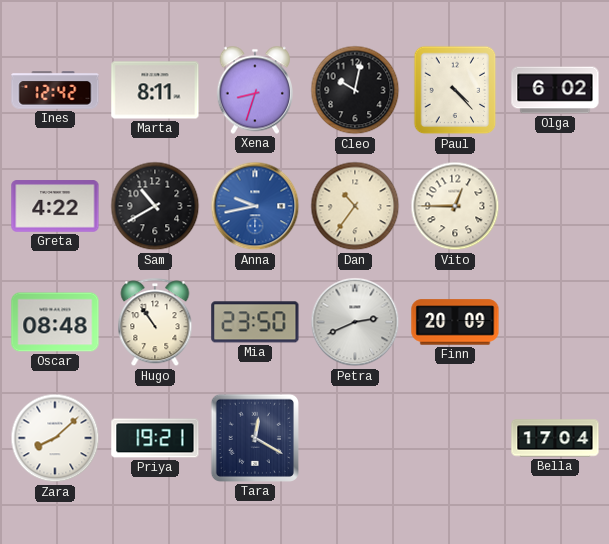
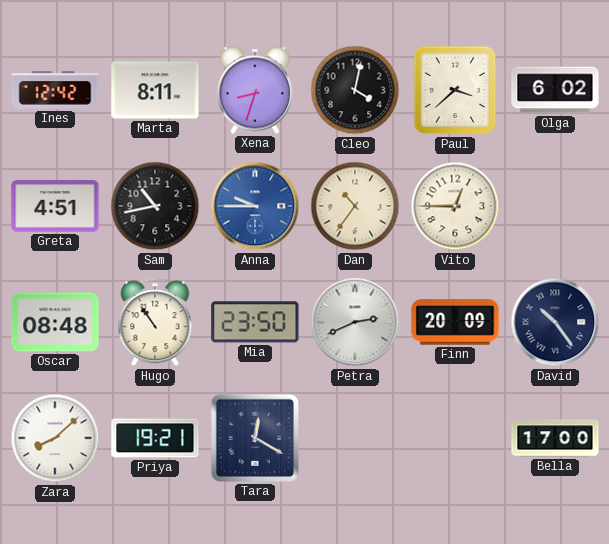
Cleo: 10:02 -> 4:02
Paul: 4:23 -> 3:38
Greta: 4:22 -> 4:51
Sam: 10:40 -> 10:43
Anna: 9:43 -> 9:45
David: none -> 10:24
Bella: 17:04 -> 17:00
